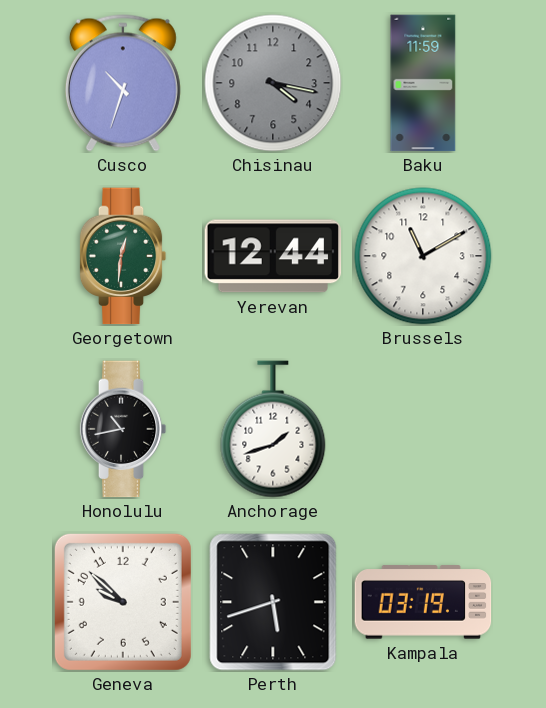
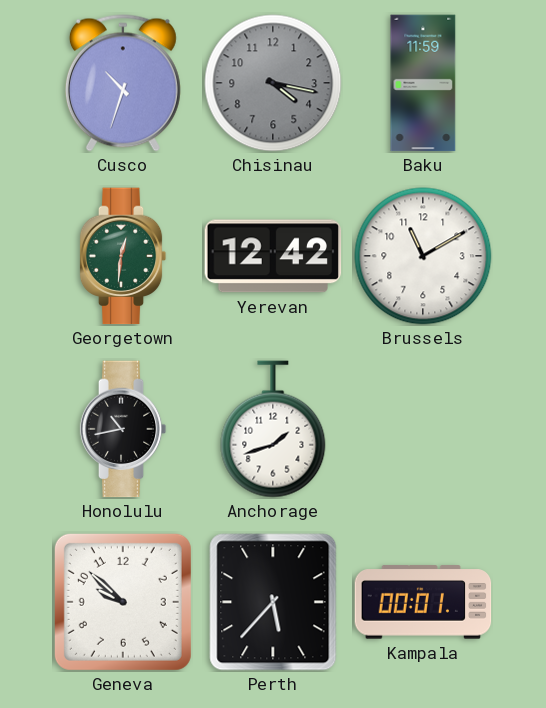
Yerevan: 12:44 -> 12:42
Perth: 5:42 -> 5:37
Kampala: 03:19 -> 00:01
